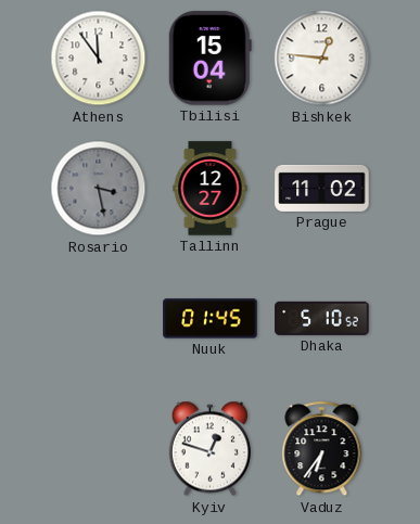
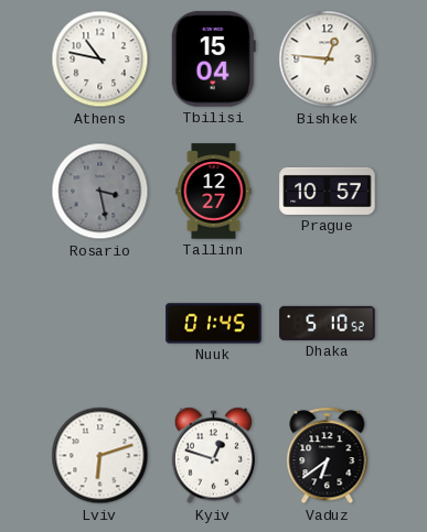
Athens: 11:54 -> 10:47
Prague: 11:02 -> 10:57
Lviv: none -> 6:12
Vaduz: 6:36 -> 6:39
